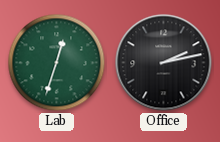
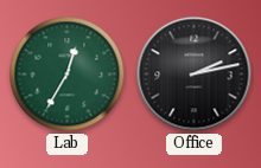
Lab: 12:33 -> 12:35
